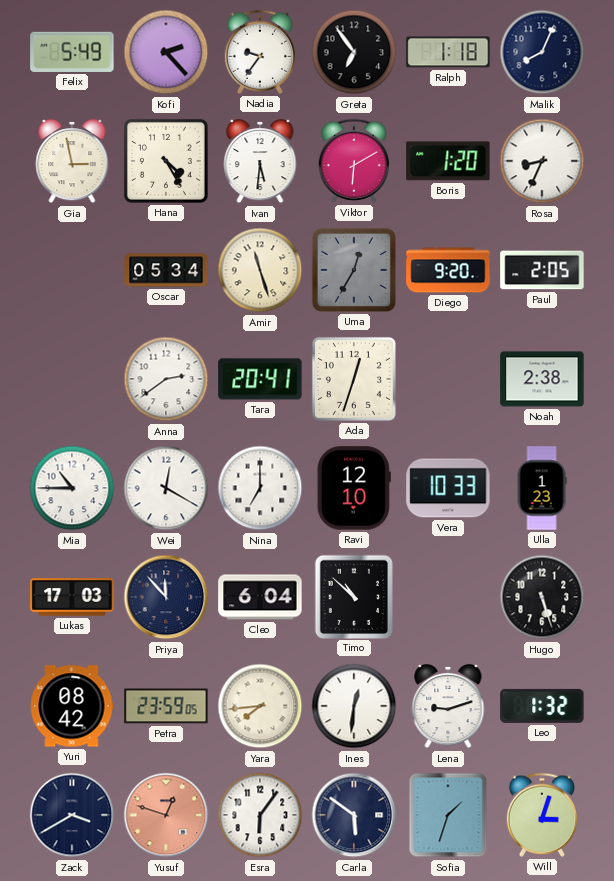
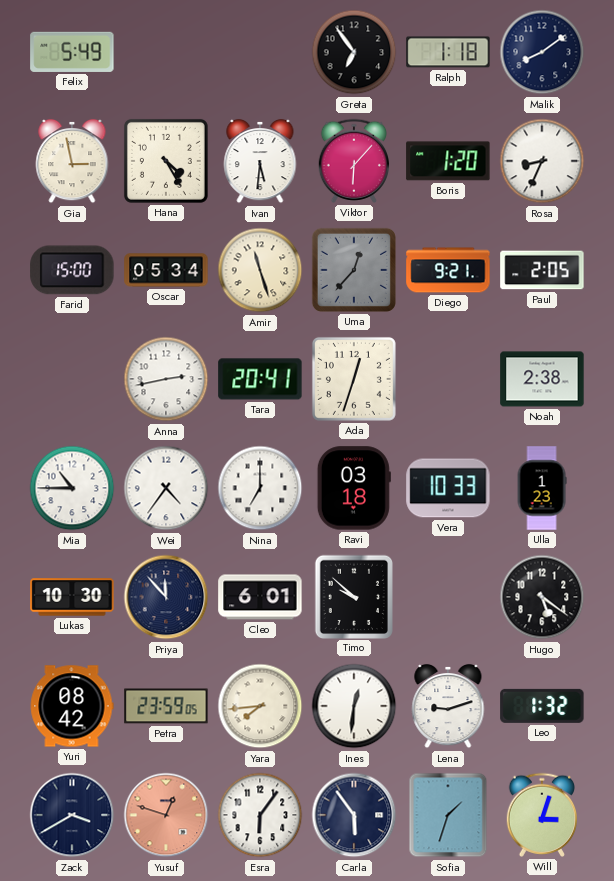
Kofi: 2:23 -> none
Nadia: 9:36 -> none
Malik: 8:04 -> 8:09
Viktor: 6:10 -> 6:07
Farid: none -> 15:00
Uma: 12:35 -> 12:37
Diego: 9:20 -> 9:21
Anna: 2:39 -> 2:43
Wei: 12:20 -> 4:36
Ravi: 12:10 -> 03:18
Lukas: 17:03 -> 10:30
Cleo: 6:04 -> 6:01
Timo: 10:52 -> 9:52
Hugo: 5:27 -> 5:21
Carla: 5:51 -> 5:54
